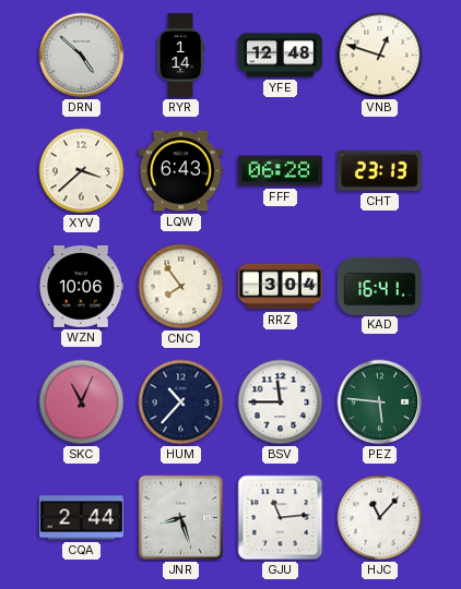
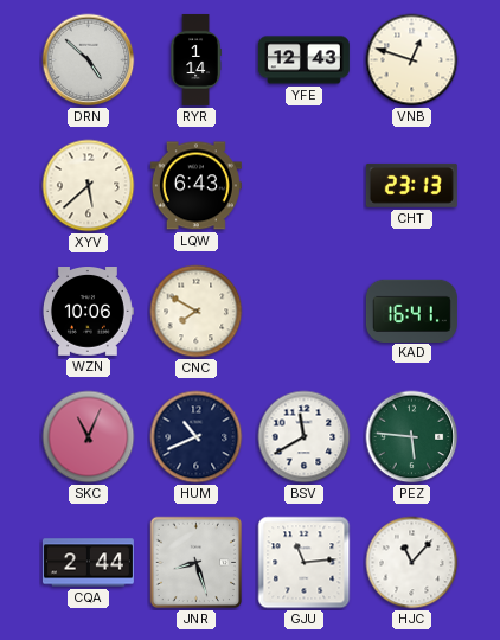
YFE: 12:48 -> 12:43
XYV: 3:38 -> 5:38
FFF: 06:28 -> none
CNC: 7:54 -> 7:50
RRZ: 3:04 -> none
HUM: 10:37 -> 10:41
BSV: 11:45 -> 11:40
